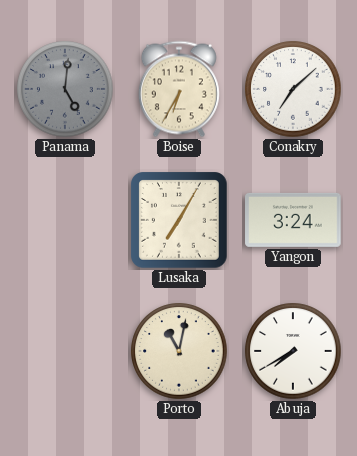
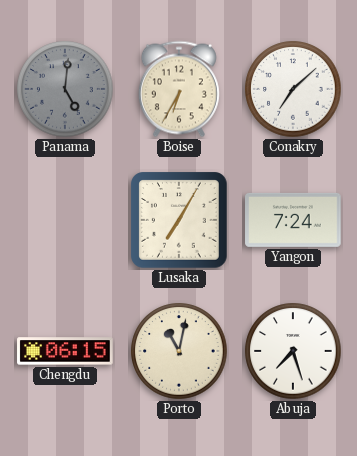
Yangon: 3:24 -> 7:24
Chengdu: none -> 06:15
Abuja: 7:40 -> 7:27
